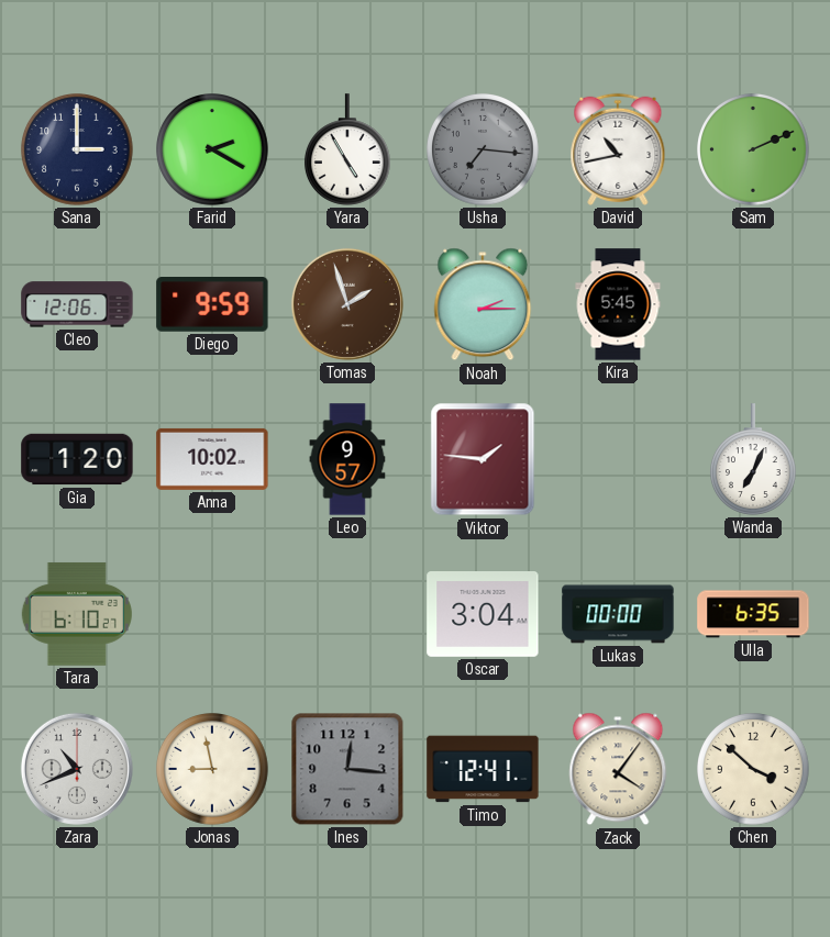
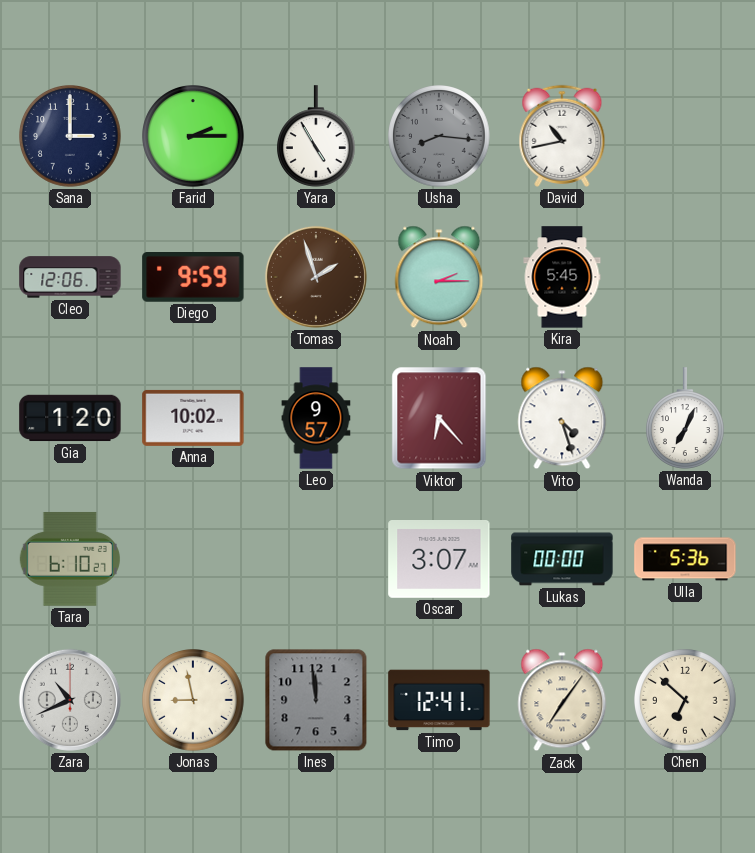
Farid: 2:20 -> 2:15
Usha: 7:16 -> 8:16
Sam: 2:11 -> none
Viktor: 1:46 -> 6:23
Vito: none -> 4:27
Oscar: 3:04 -> 3:07
Ulla: 6:35 -> 5:36
Ines: 12:16 -> 11:59
Zack: 4:06 -> 7:06
Chen: 3:52 -> 6:52
